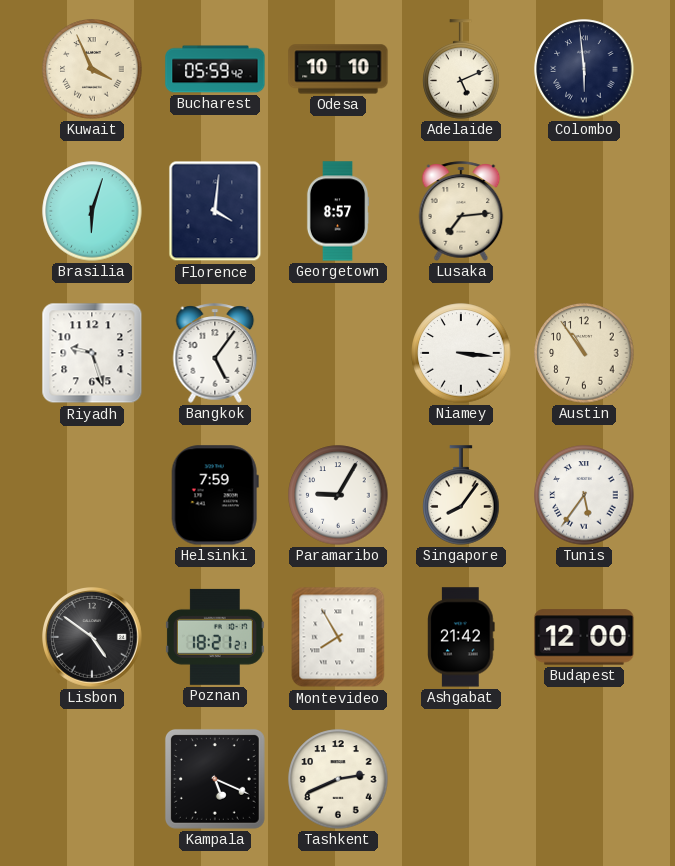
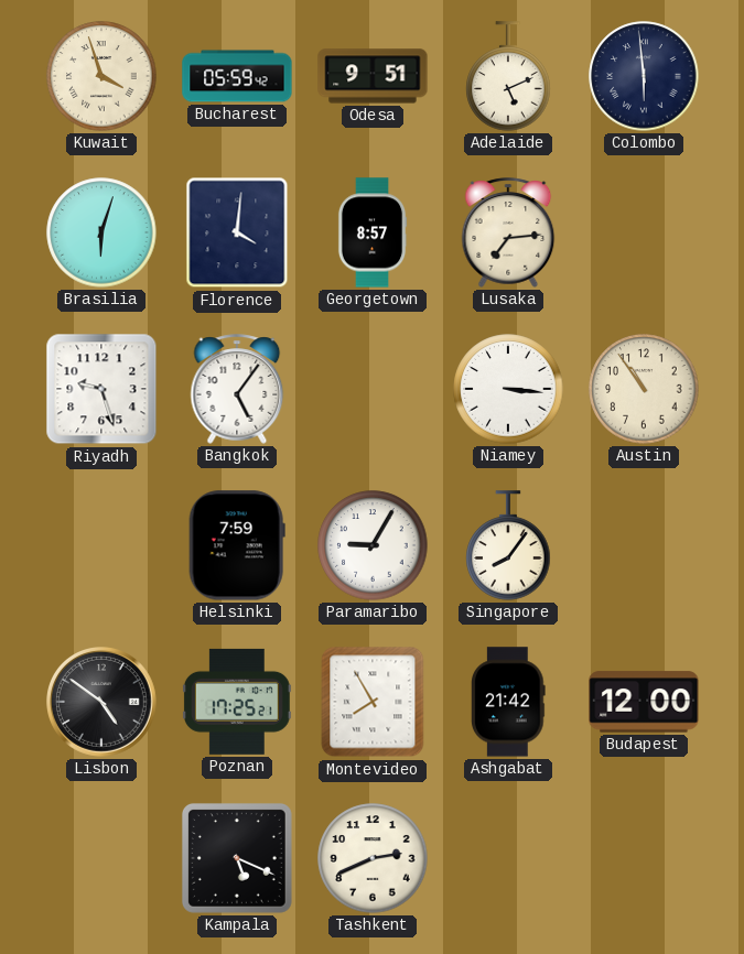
Kuwait: 3:56 -> 3:57
Odesa: 10:10 -> 9:51
Tunis: 5:36 -> none
Poznan: 18:21 -> 17:25
